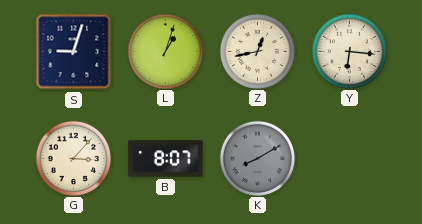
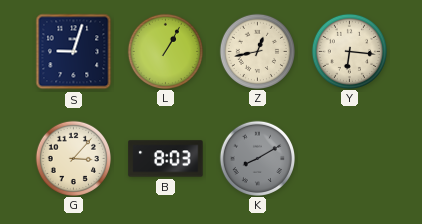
L: 1:03 -> 1:05
B: 8:07 -> 8:03
